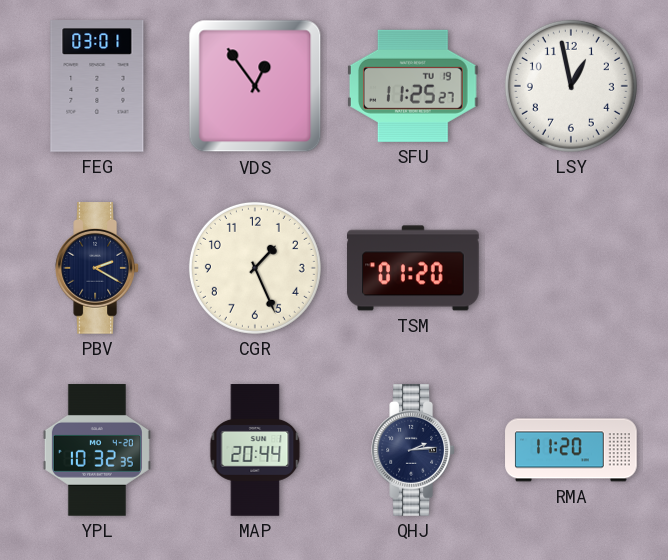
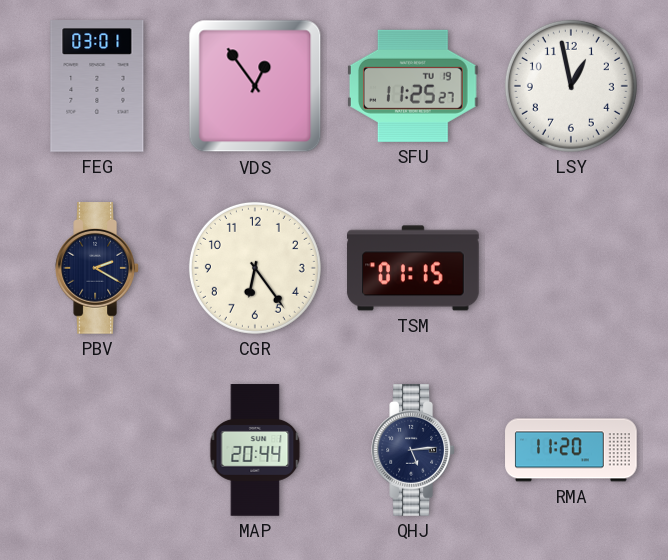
CGR: 1:26 -> 6:24
TSM: 01:20 -> 01:15
YPL: 10:32 -> none
QHJ: 2:14 -> 5:14
